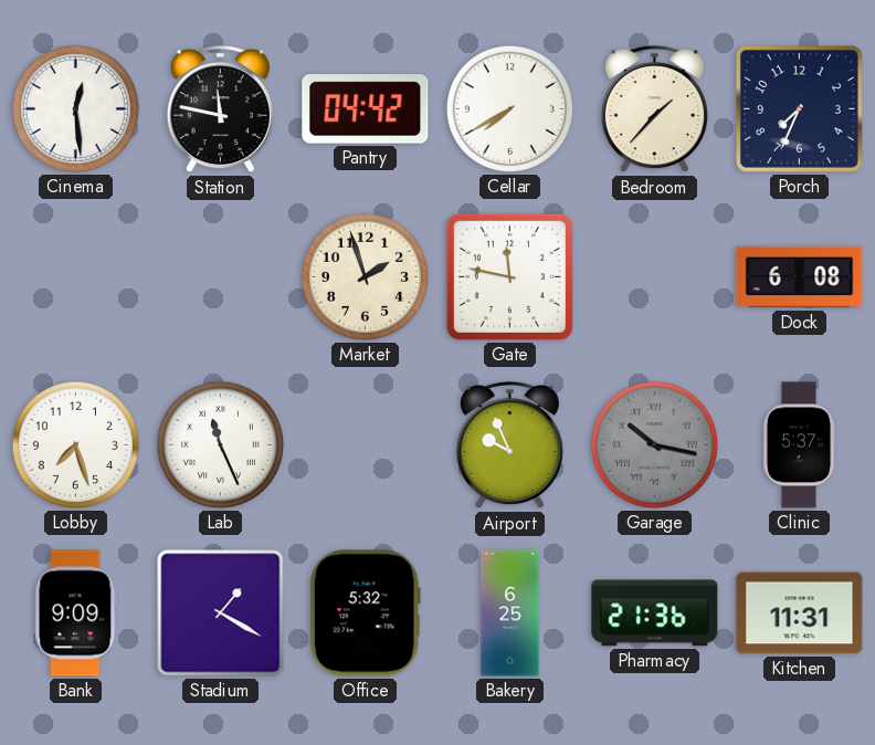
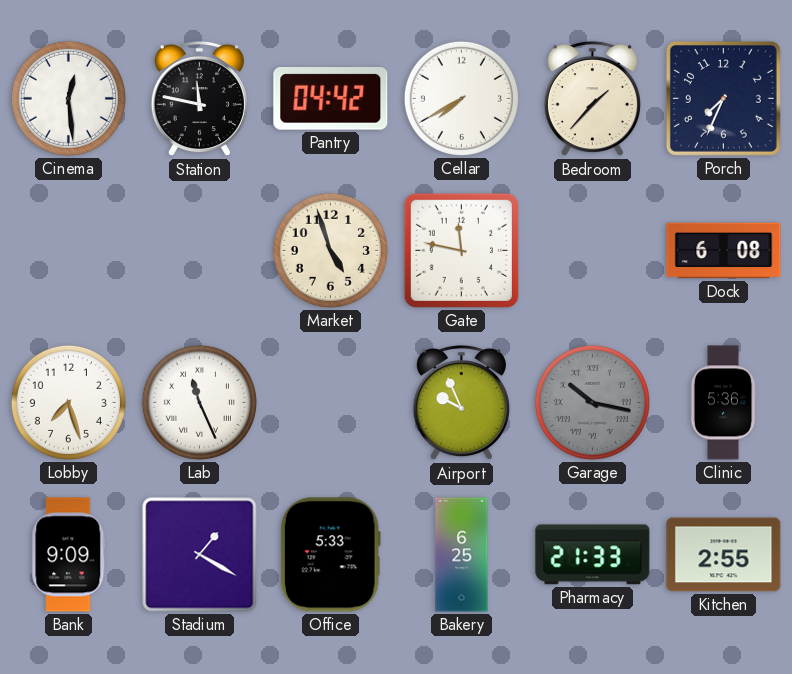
Market: 1:57 -> 4:57
Clinic: 5:37 -> 5:36
Office: 5:32 -> 5:33
Pharmacy: 21:36 -> 21:33
Kitchen: 11:31 -> 2:55
